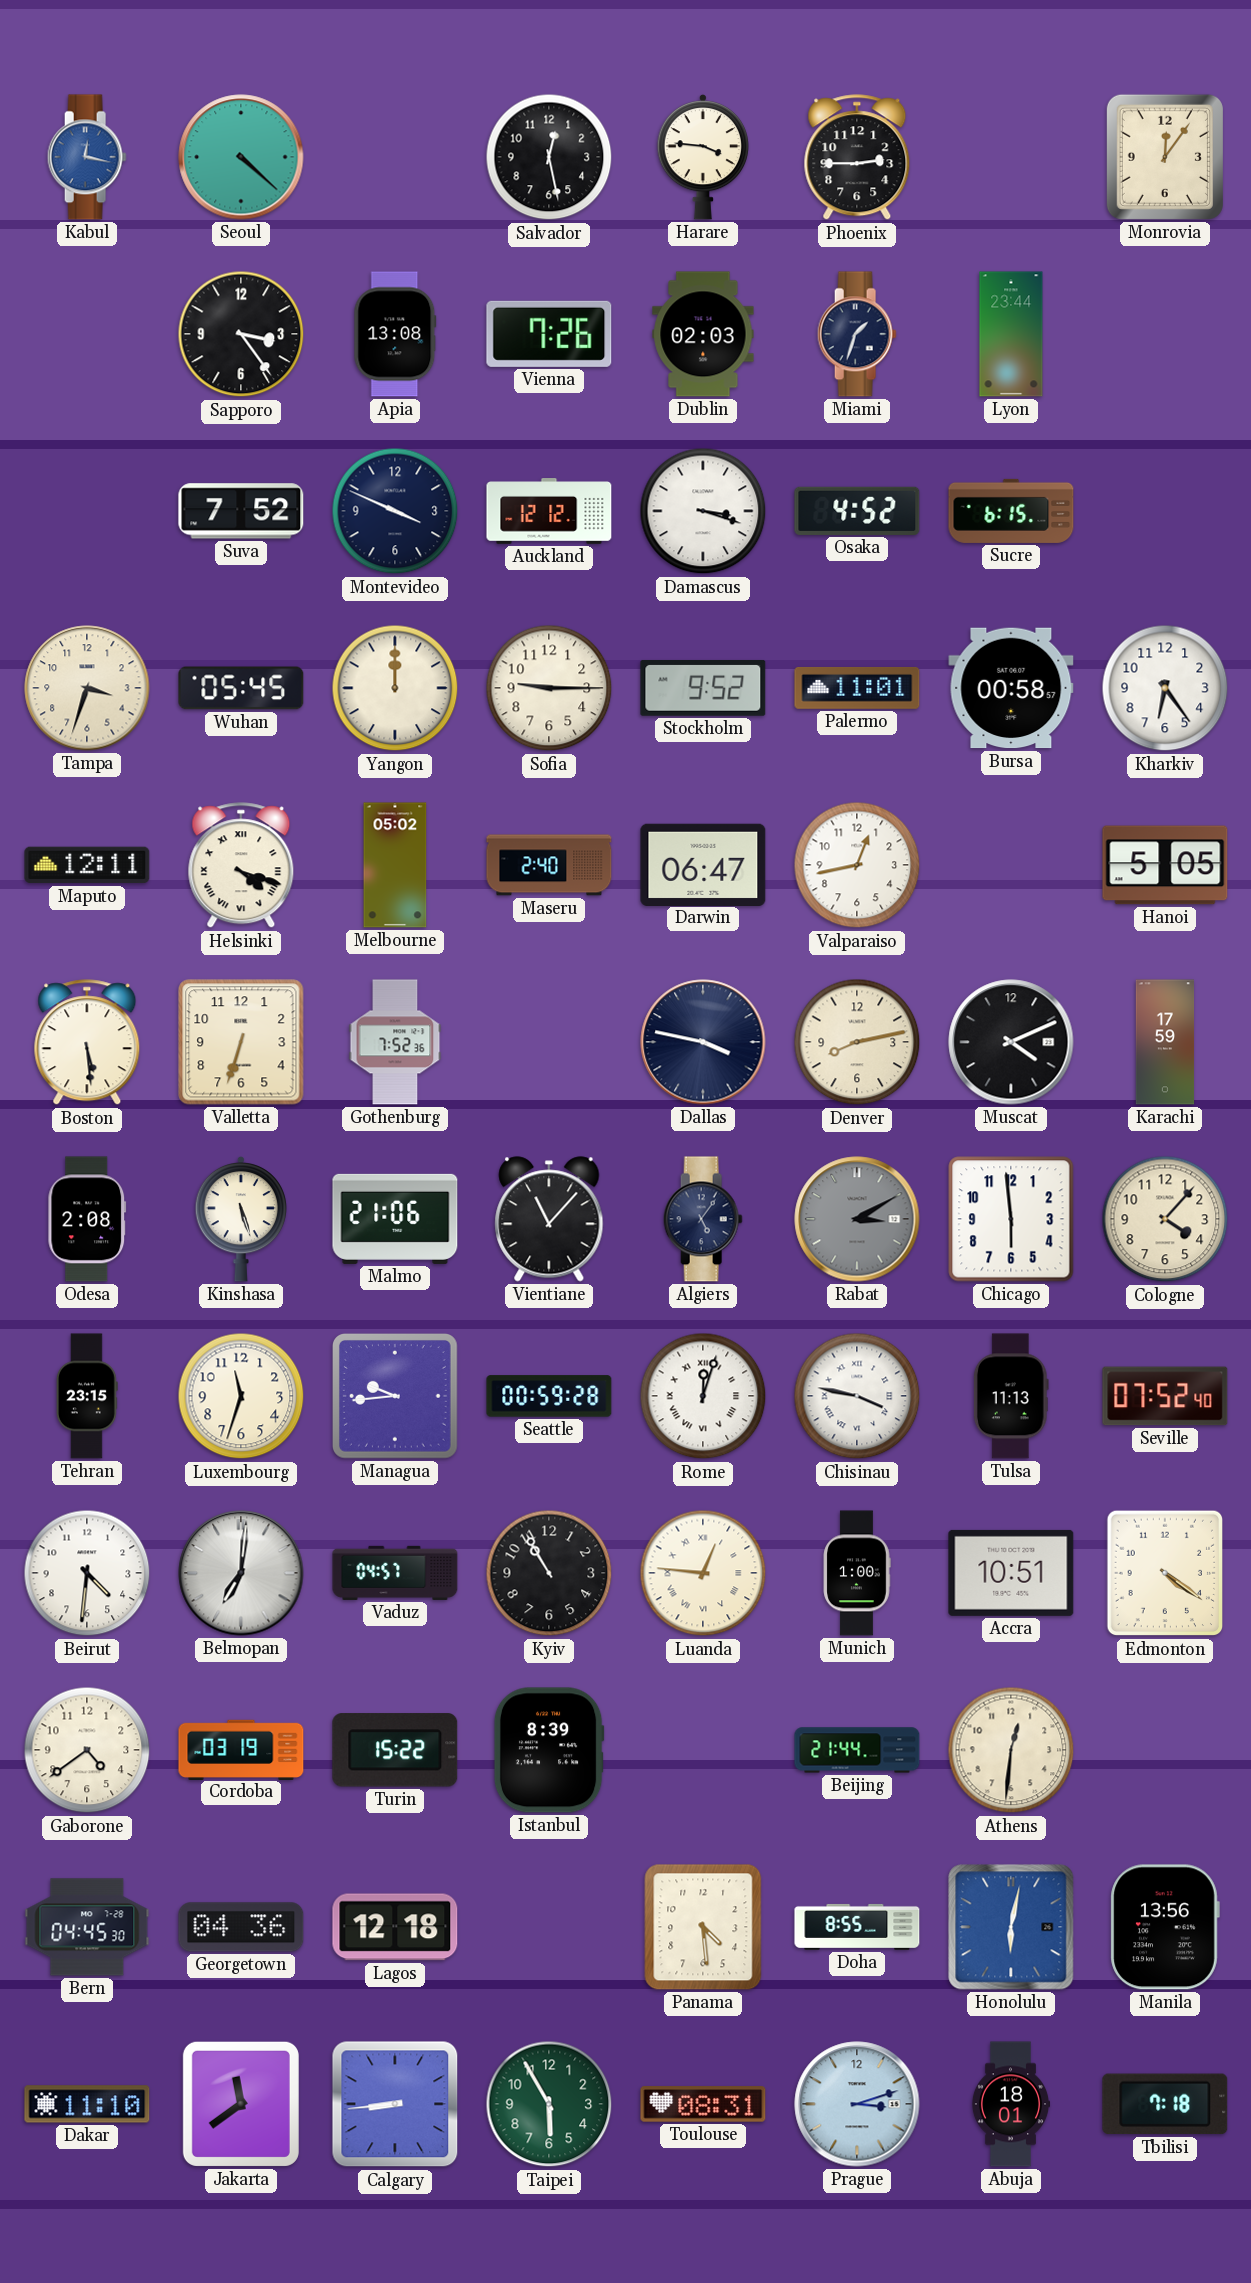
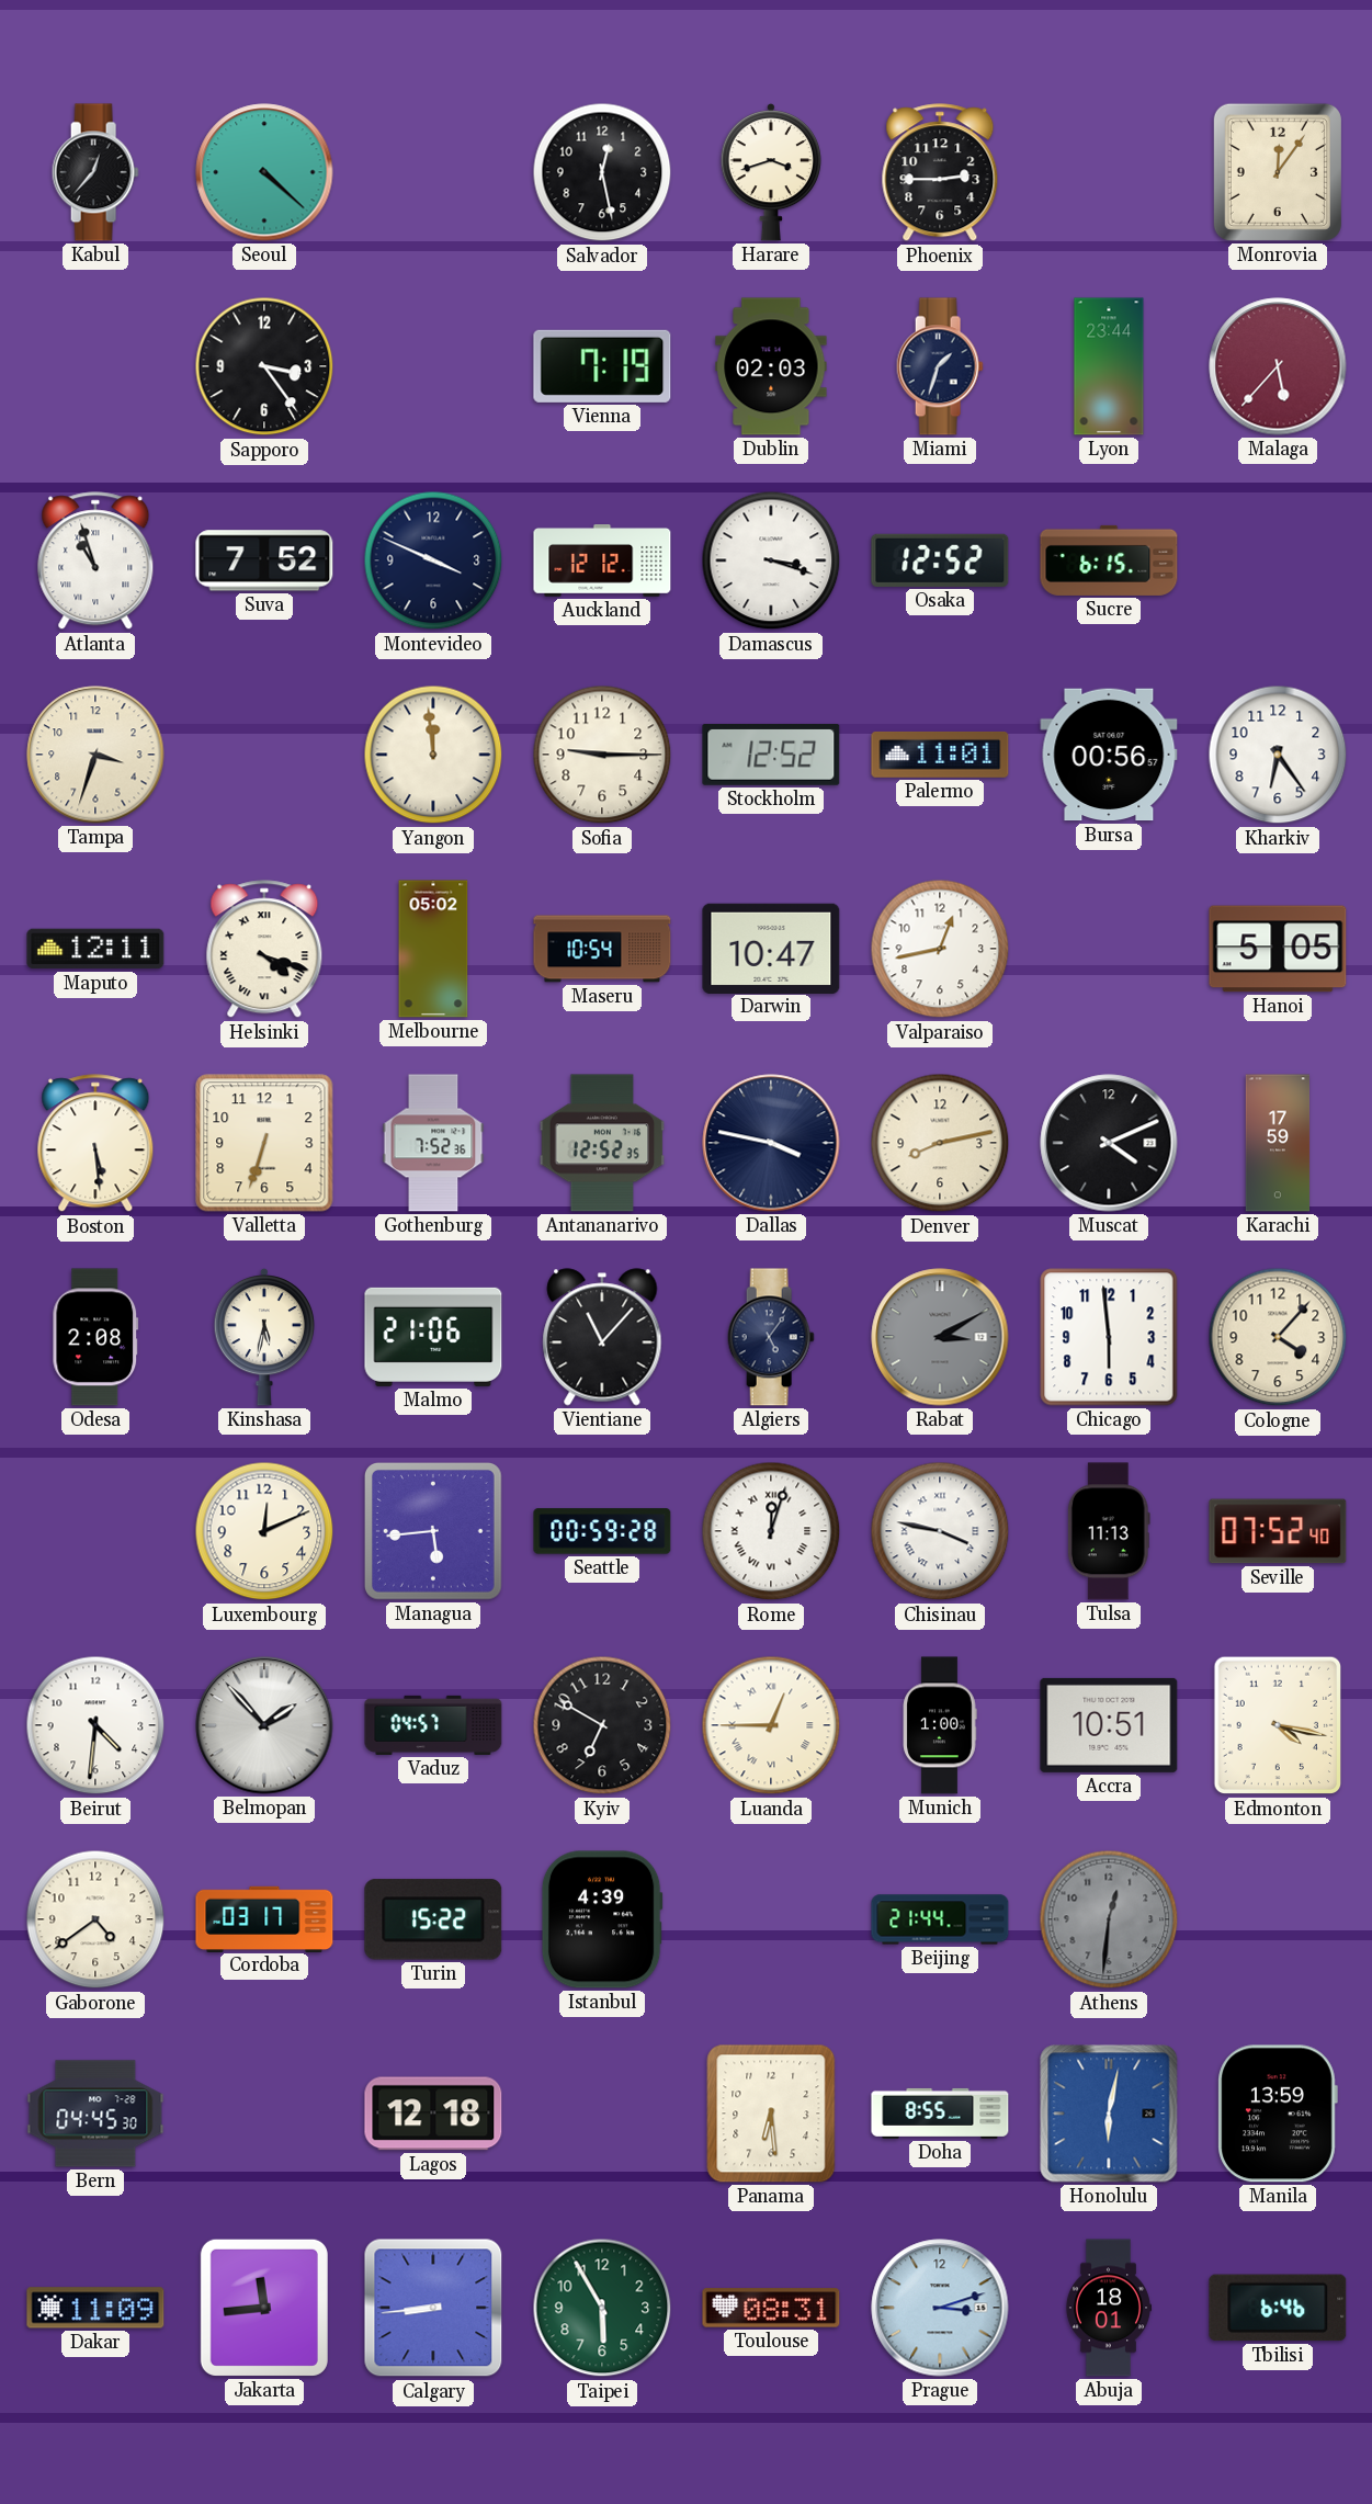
Kabul: 12:17 -> 12:37
Kabul dial: blue -> black
Harare: 3:46 -> 3:42
Apia: 13:08 -> none
Vienna: 7:26 -> 7:19
Malaga: none -> 5:37
Atlanta: none -> 10:57
Osaka: 4:52 -> 12:52
Wuhan: 05:45 -> none
Yangon: 12:00 -> 11:59
Stockholm: 9:52 -> 12:52
Bursa: 00:58 -> 00:56
Maseru: 2:40 -> 10:54
Darwin: 06:47 -> 10:47
Antananarivo: none -> 12:52
Kinshasa: 5:27 -> 5:32
Tehran: 23:15 -> none
Luxembourg: 11:33 -> 12:11
Managua: 9:44 -> 5:44
Belmopan: 7:01 -> 1:53
Kyiv: 10:55 -> 6:50
Luanda: 12:46 -> 12:45
Edmonton: 4:21 -> 4:17
Cordoba: 03:19 -> 03:17
Istanbul: 8:39 -> 4:39
Athens dial: cream -> grey
Georgetown: 04:36 -> none
Panama: 4:29 -> 6:29
Manila: 13:56 -> 13:59
Dakar: 11:10 -> 11:09
Jakarta: 11:39 -> 11:44
Tbilisi: 7:18 -> 6:46
